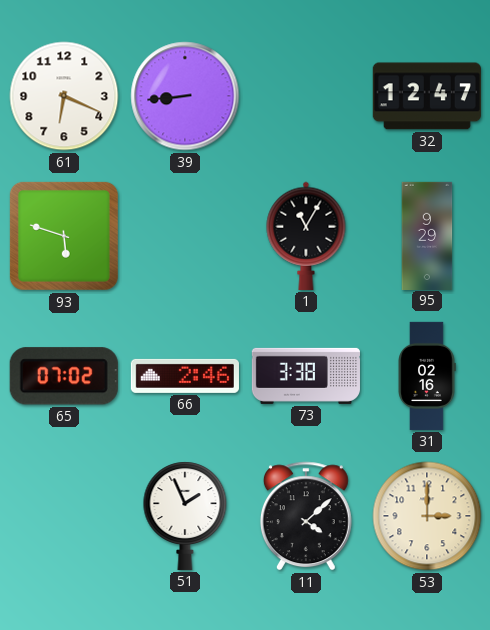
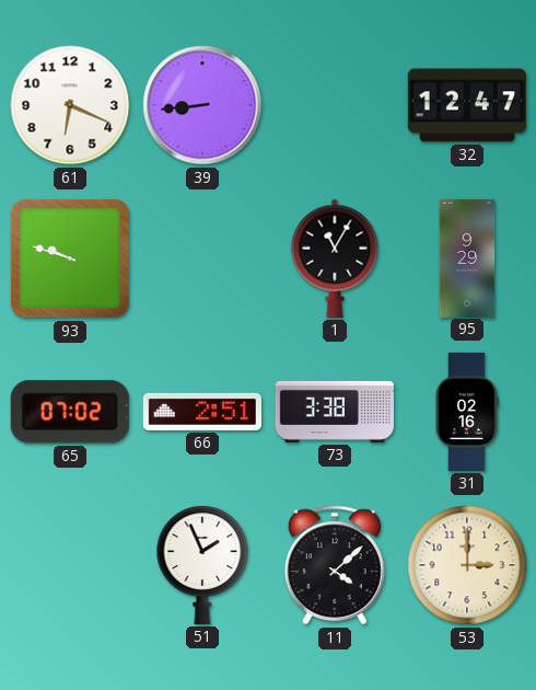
93: 5:48 -> 9:48
66: 2:46 -> 2:51
